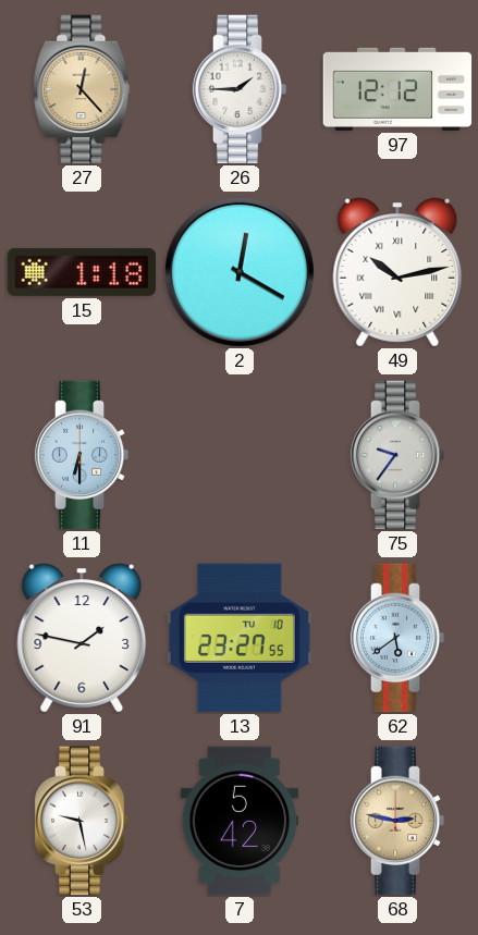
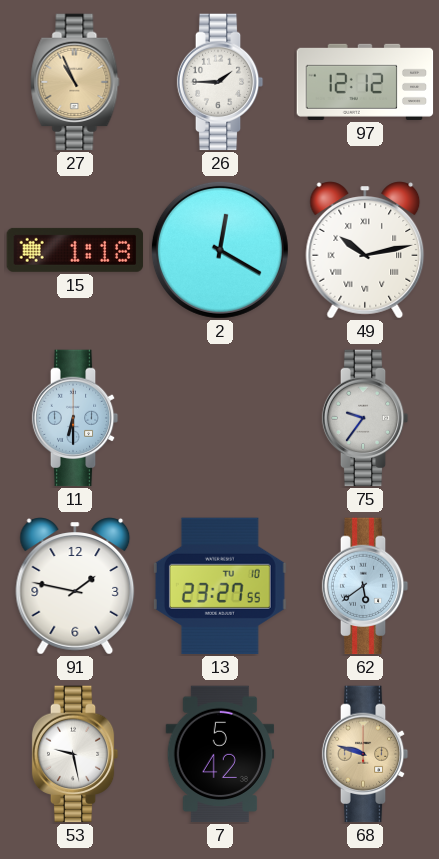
27: 12:23 -> 10:56
68: 2:47 -> 9:48
